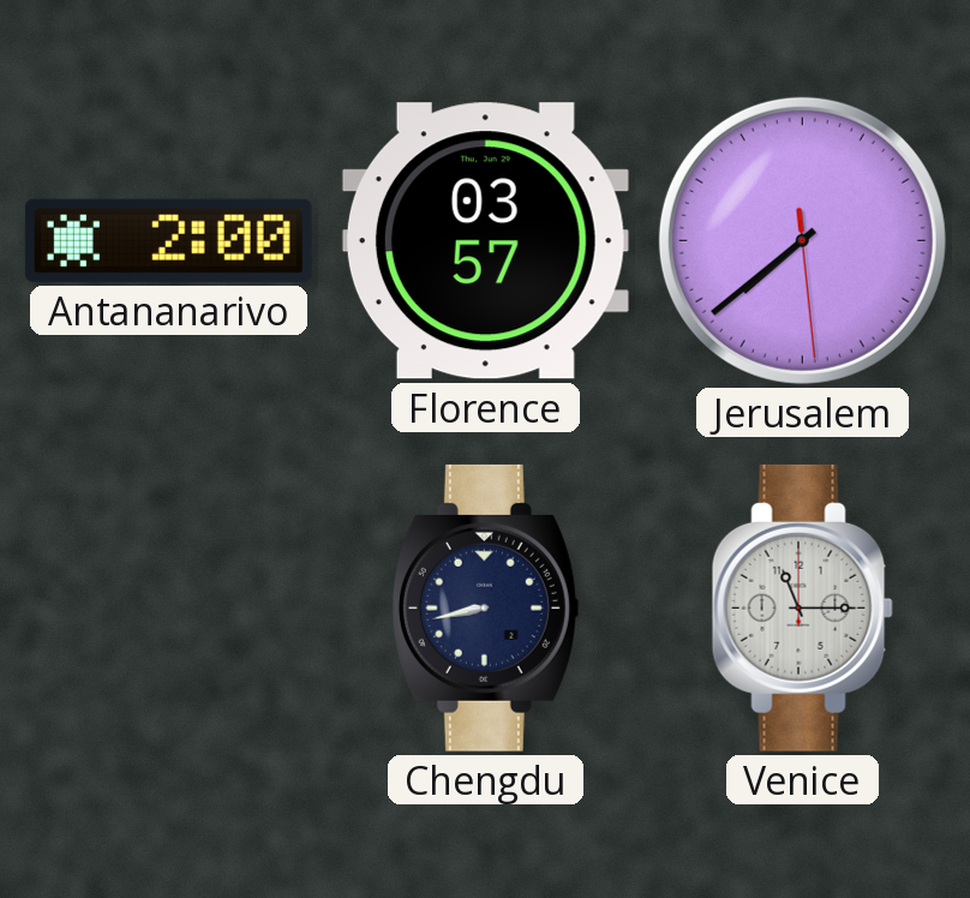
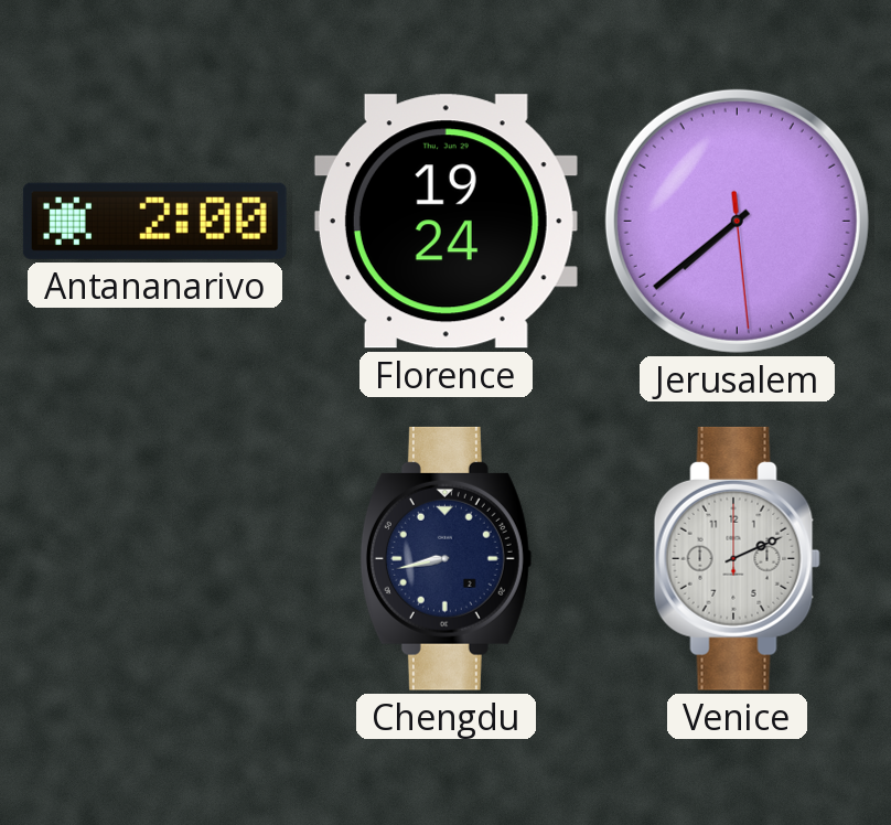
Florence: 03:57 -> 19:24
Venice: 11:15 -> 2:11
